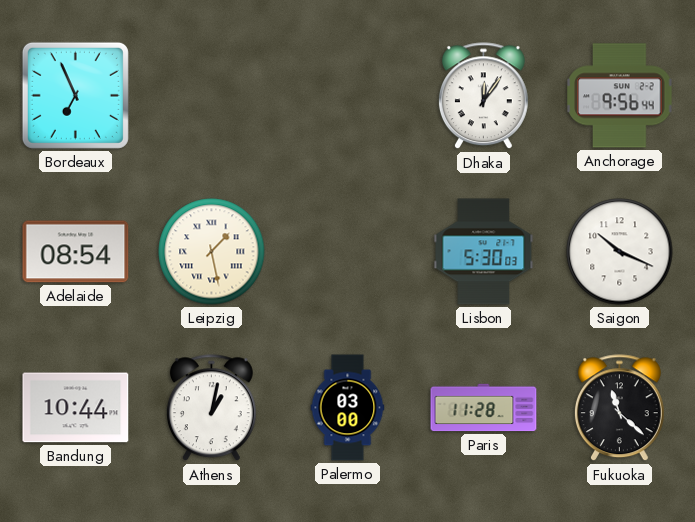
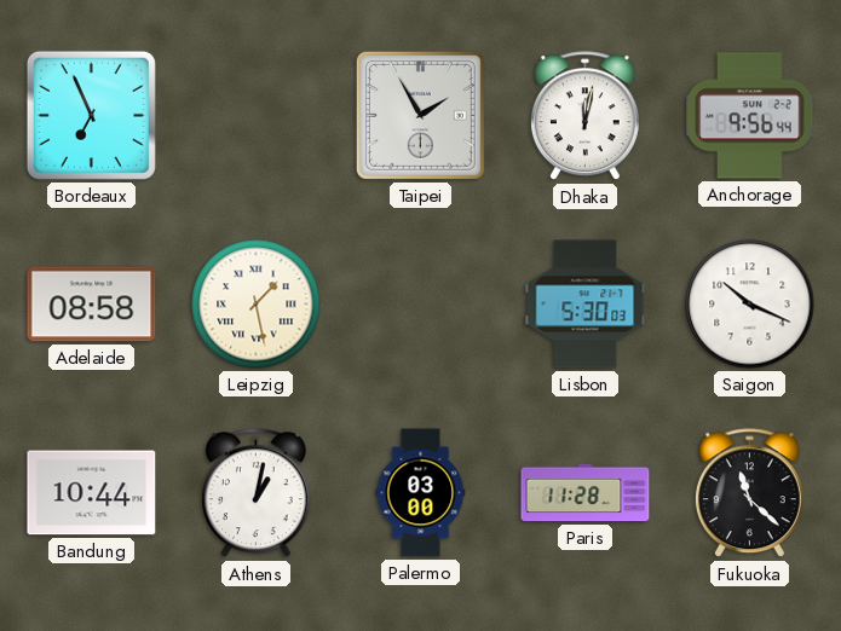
Taipei: none -> 1:55
Dhaka: 12:06 -> 12:02
Adelaide: 08:54 -> 08:58
